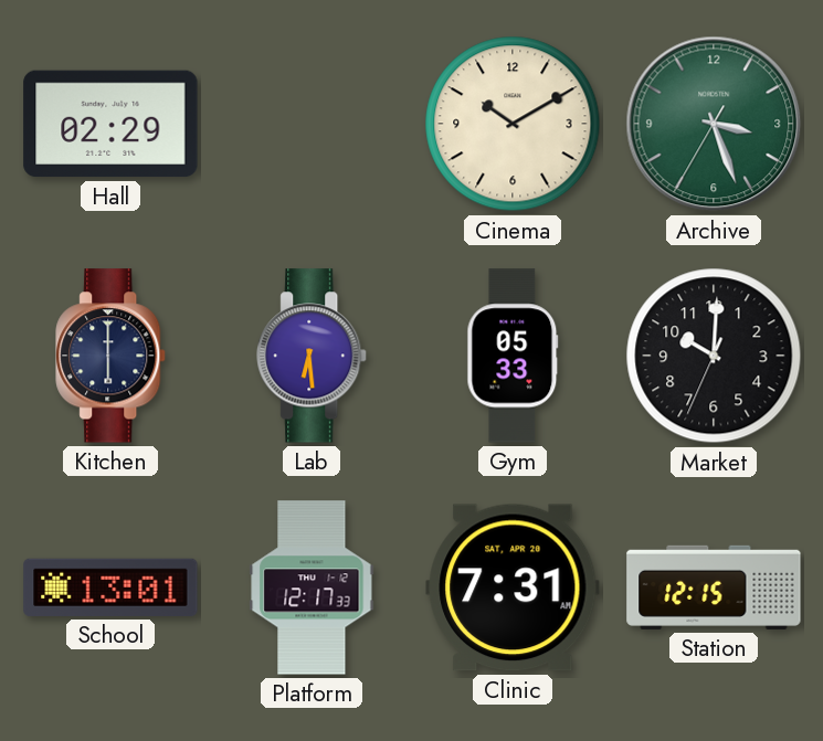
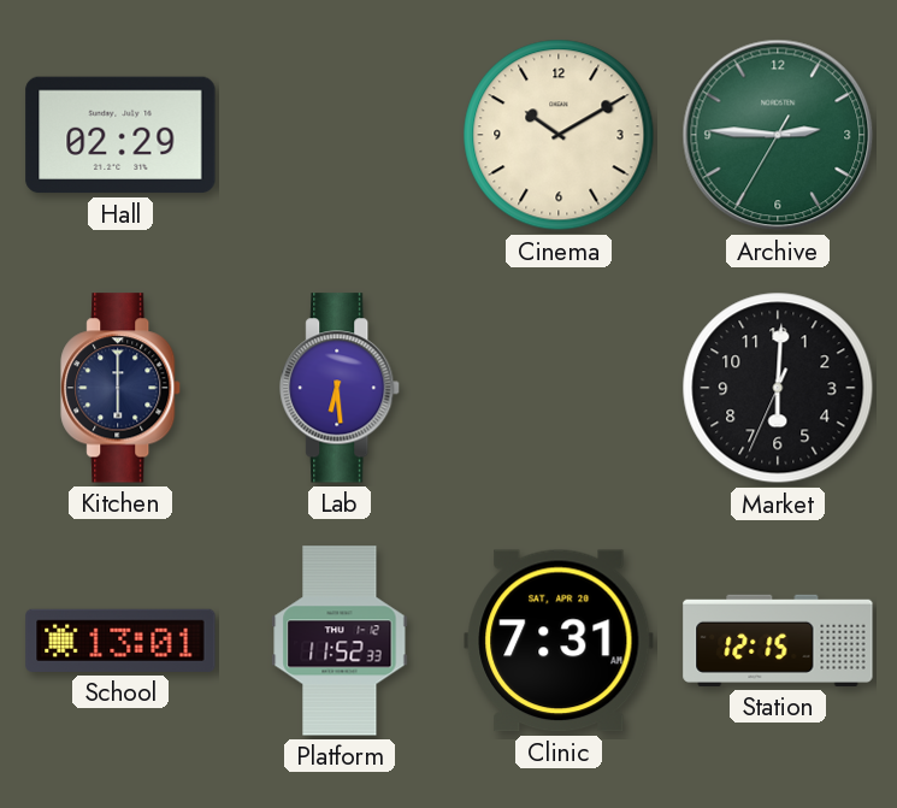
Archive: 3:26 -> 2:45
Gym: 05:33 -> none
Market: 10:00 -> 6:00
Platform: 12:17 -> 11:52
